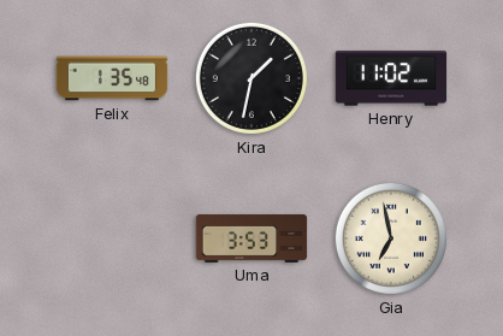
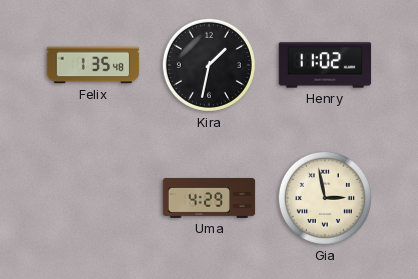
Uma: 3:53 -> 4:29
Gia: 6:58 -> 2:58
